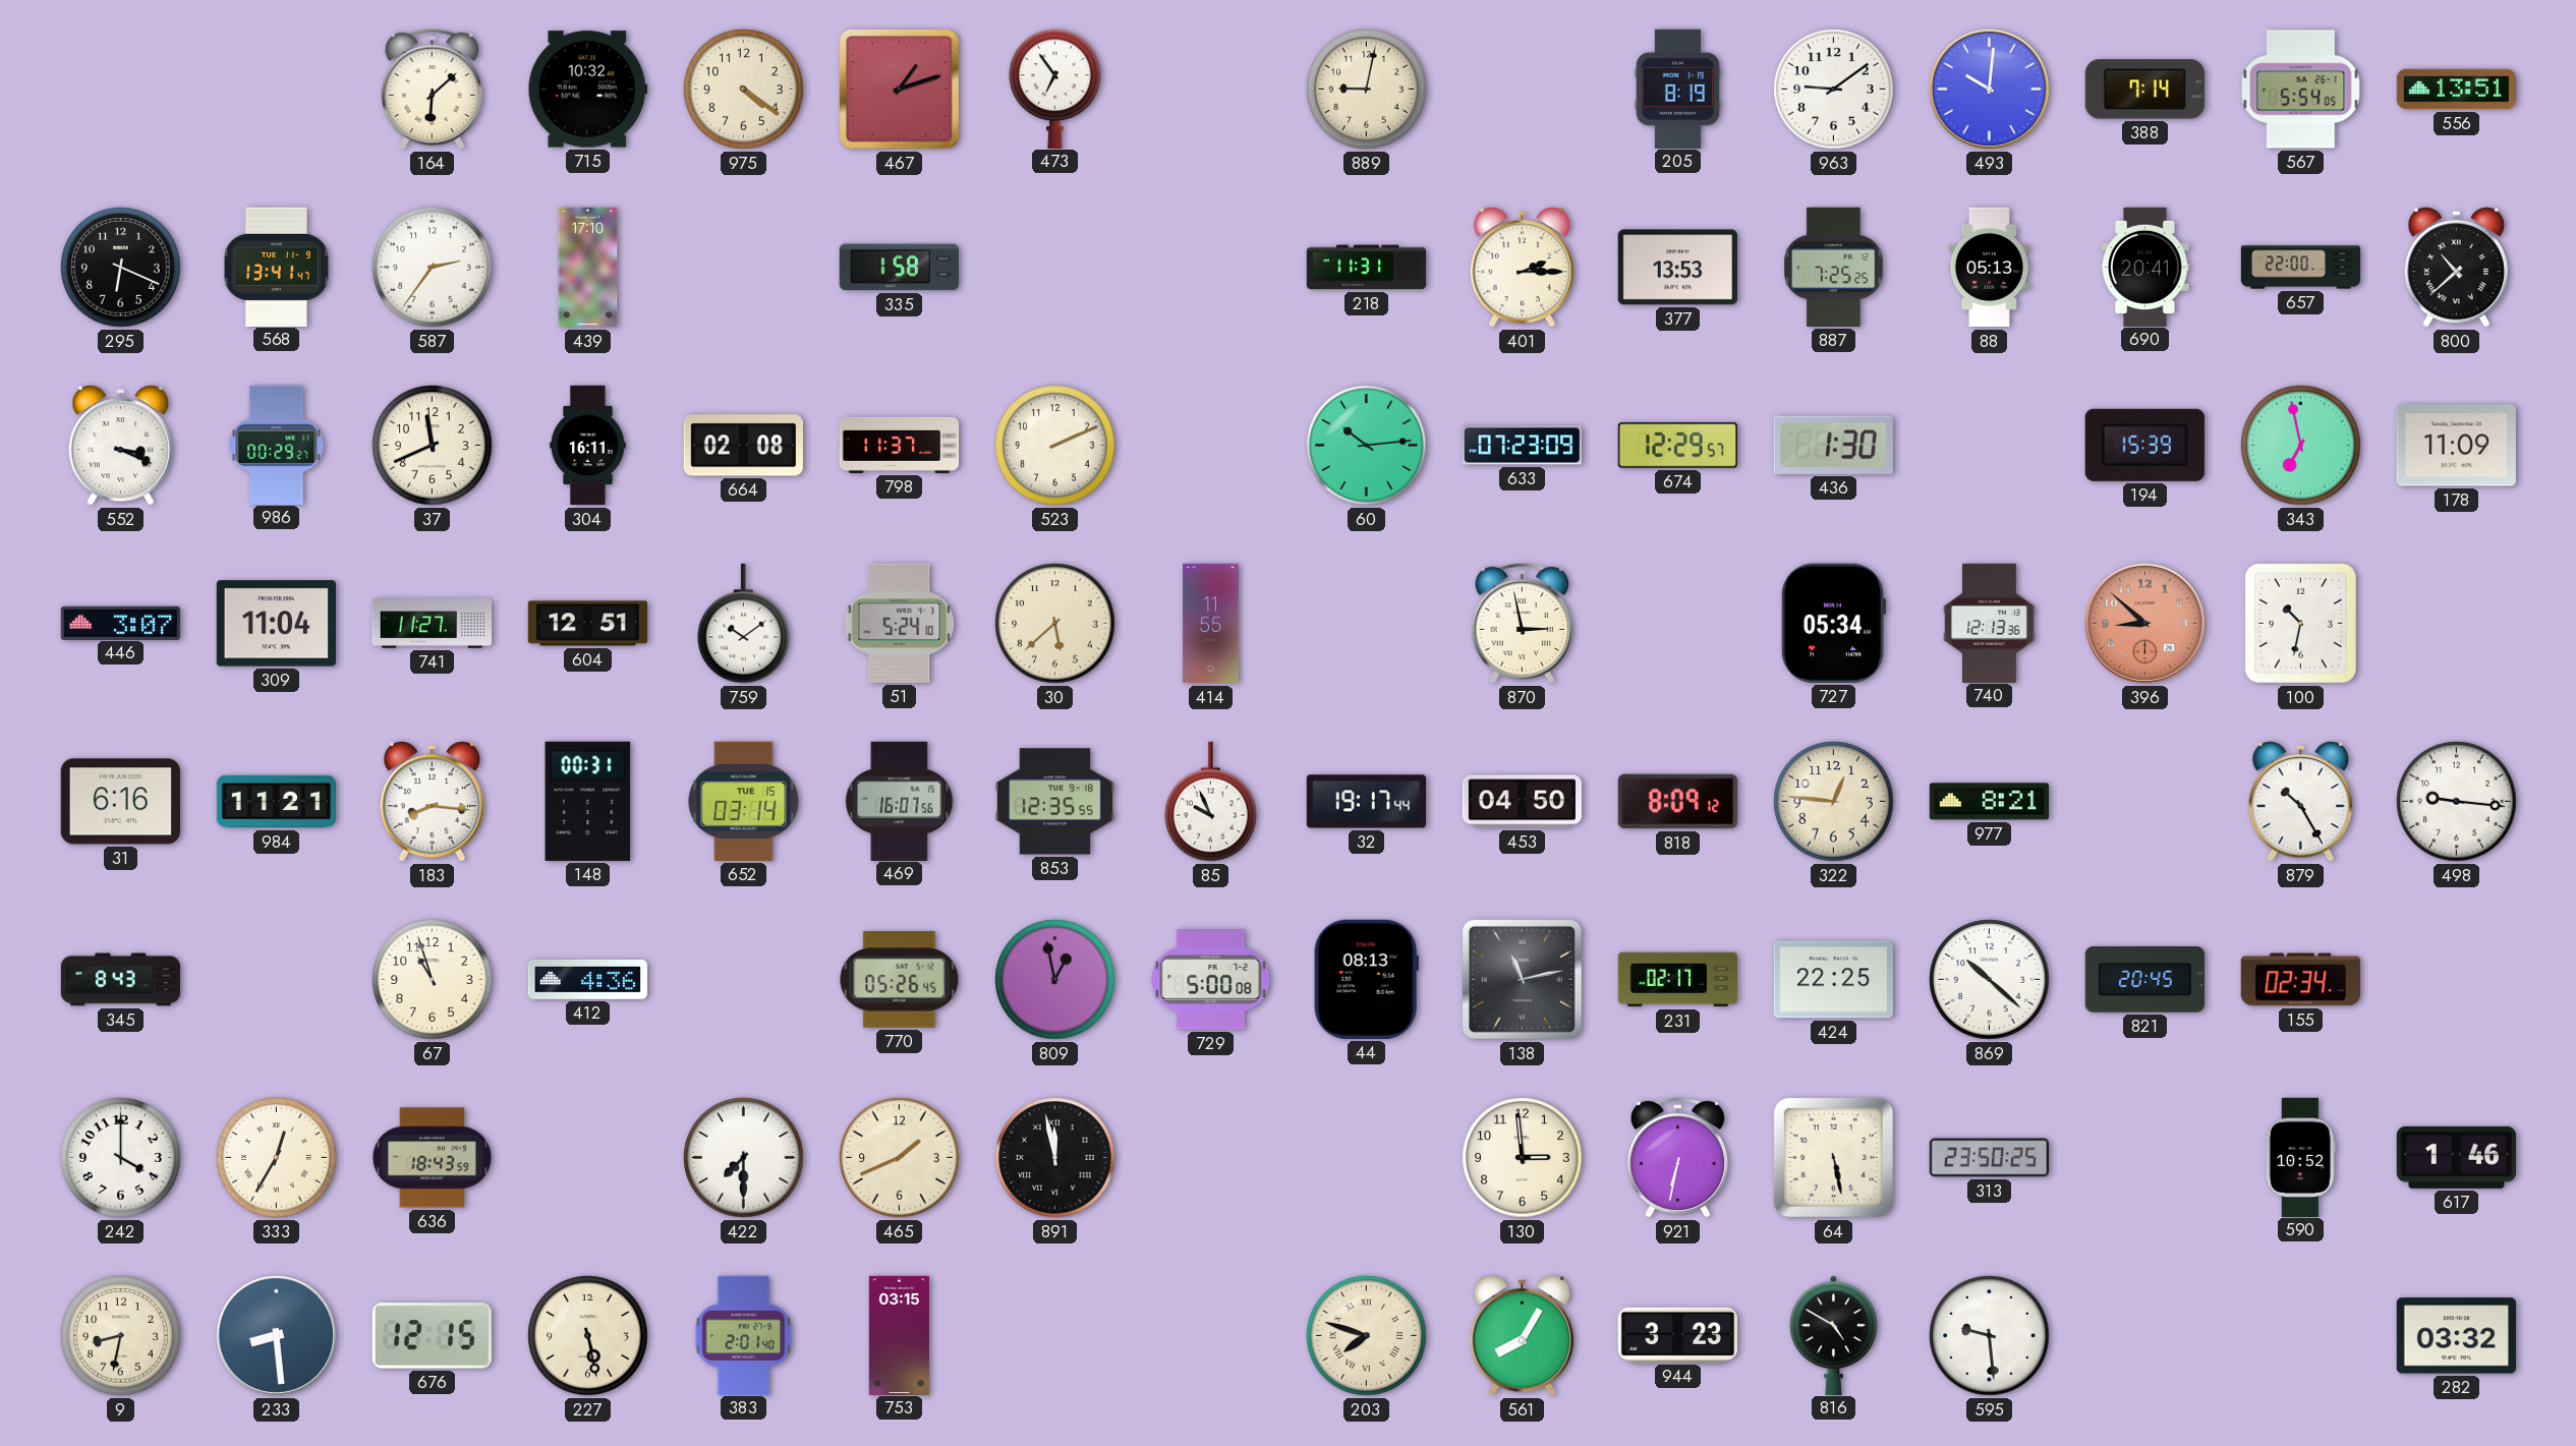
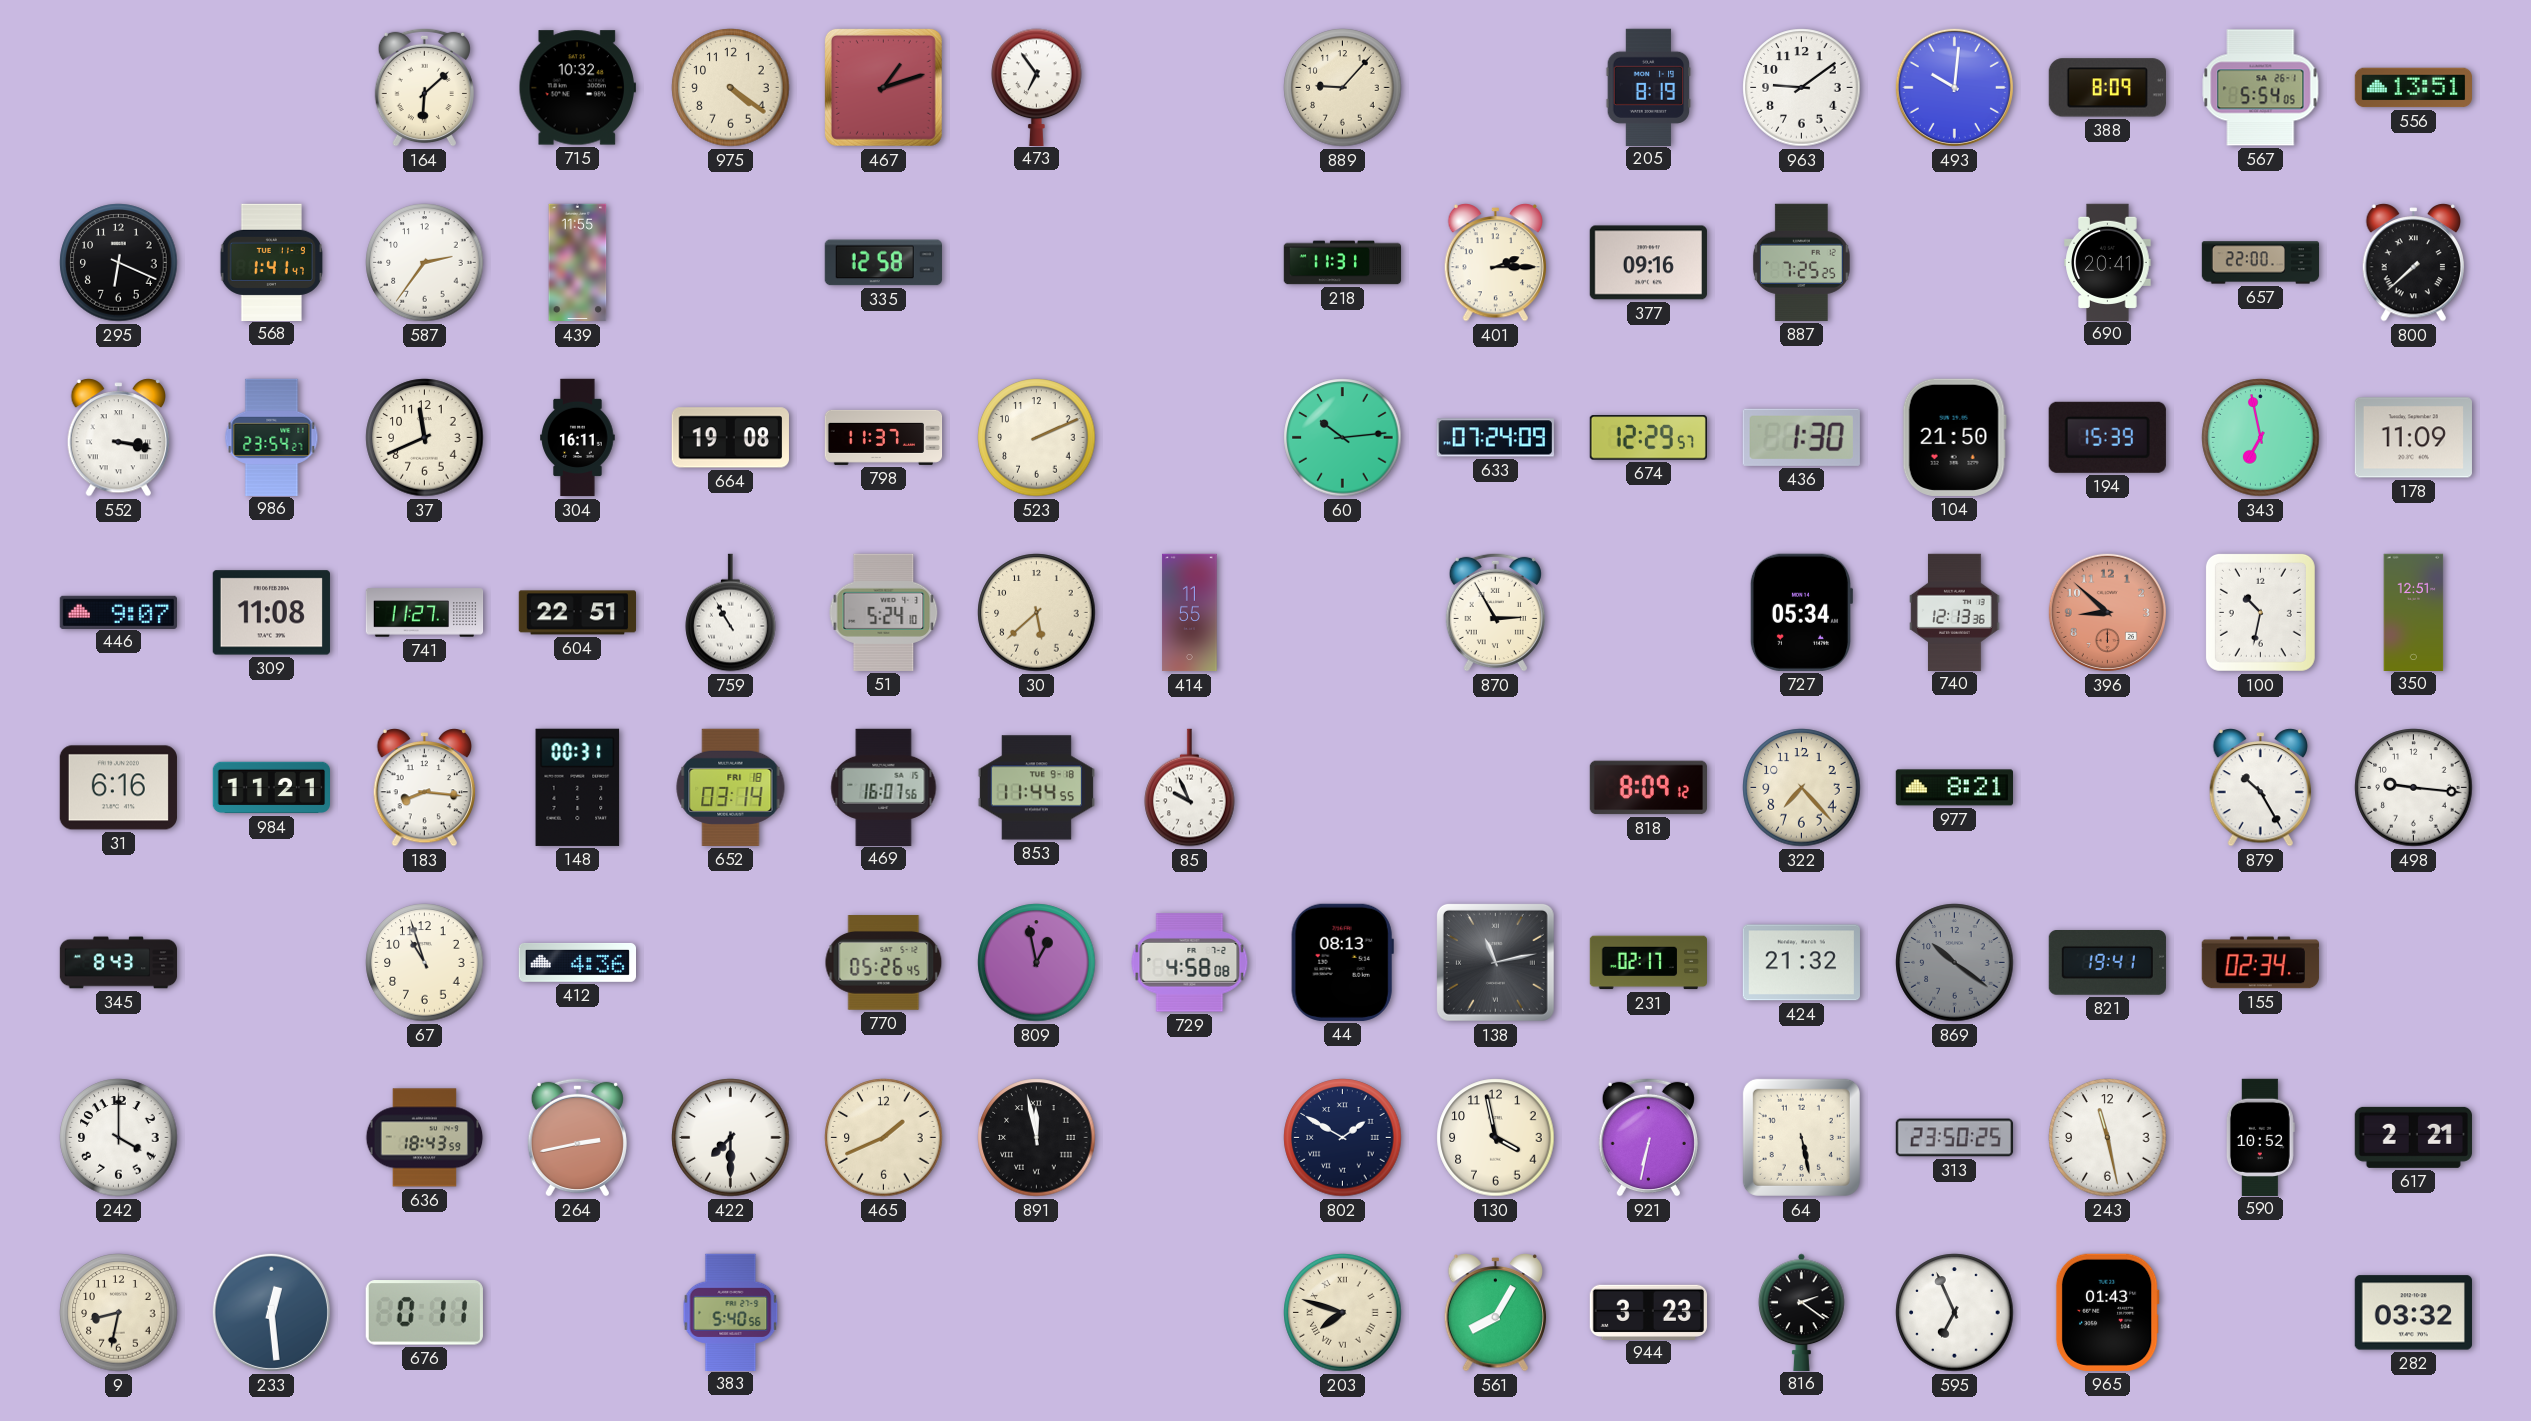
889: 9:02 -> 9:07
388: 7:14 -> 8:09
568: 13:41 -> 1:41
439: 17:10 -> 11:55
335: 1:58 -> 12:58
377: 13:53 -> 09:16
88: 05:13 -> none
800: 10:38 -> 7:38
552: 3:19 -> 3:17
986: 00:29 -> 23:54
664: 02:08 -> 19:08
633: 07:23 -> 07:24
104: none -> 21:50
446: 3:07 -> 9:07
309: 11:04 -> 11:08
604: 12:51 -> 22:51
759: 10:09 -> 10:55
870: 2:58 -> 2:55
350: none -> 12:51
652 date: TUE 15 -> FRI 18
853: 12:35 -> 11:44
32: 19:17 -> none
453: 04:50 -> none
322: 12:46 -> 7:23
729: 5:00 -> 4:58
424: 22:25 -> 21:32
869: 10:22 -> 10:21
869 dial: white -> grey
821: 20:45 -> 19:41
333: 12:35 -> none
264: none -> 2:43
802: none -> 1:50
130: 2:59 -> 3:58
243: none -> 11:28
617: 1:46 -> 2:21
233: 8:29 -> 12:29
676: 12:15 -> 0:11
227: 5:28 -> none
383: 2:01 -> 5:40
753: 03:15 -> none
816: 4:50 -> 2:21
595: 9:29 -> 6:56
965: none -> 01:43
